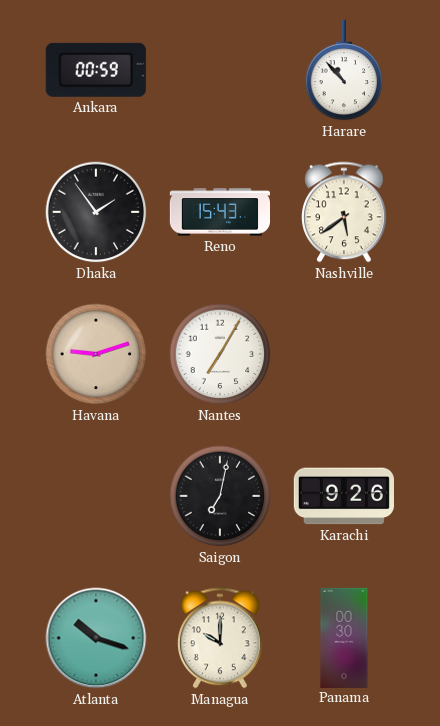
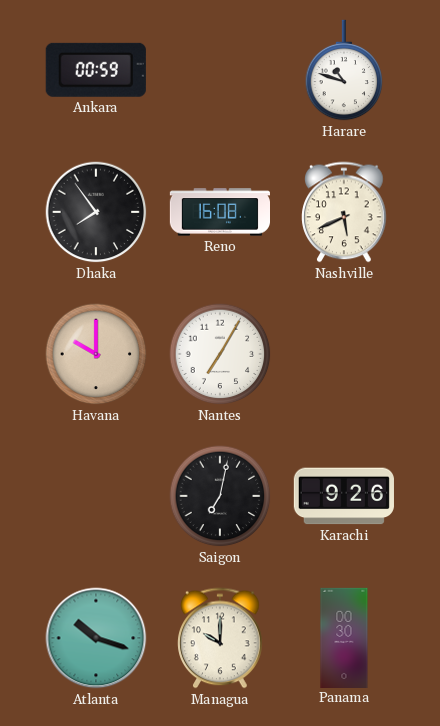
Harare: 10:53 -> 10:48
Dhaka: 1:54 -> 7:54
Reno: 15:43 -> 16:08
Nashville: 5:39 -> 5:41
Havana: 9:12 -> 10:00
